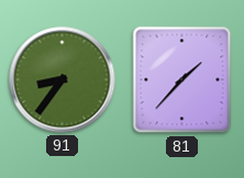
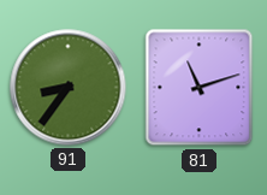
81: 1:37 -> 11:12
